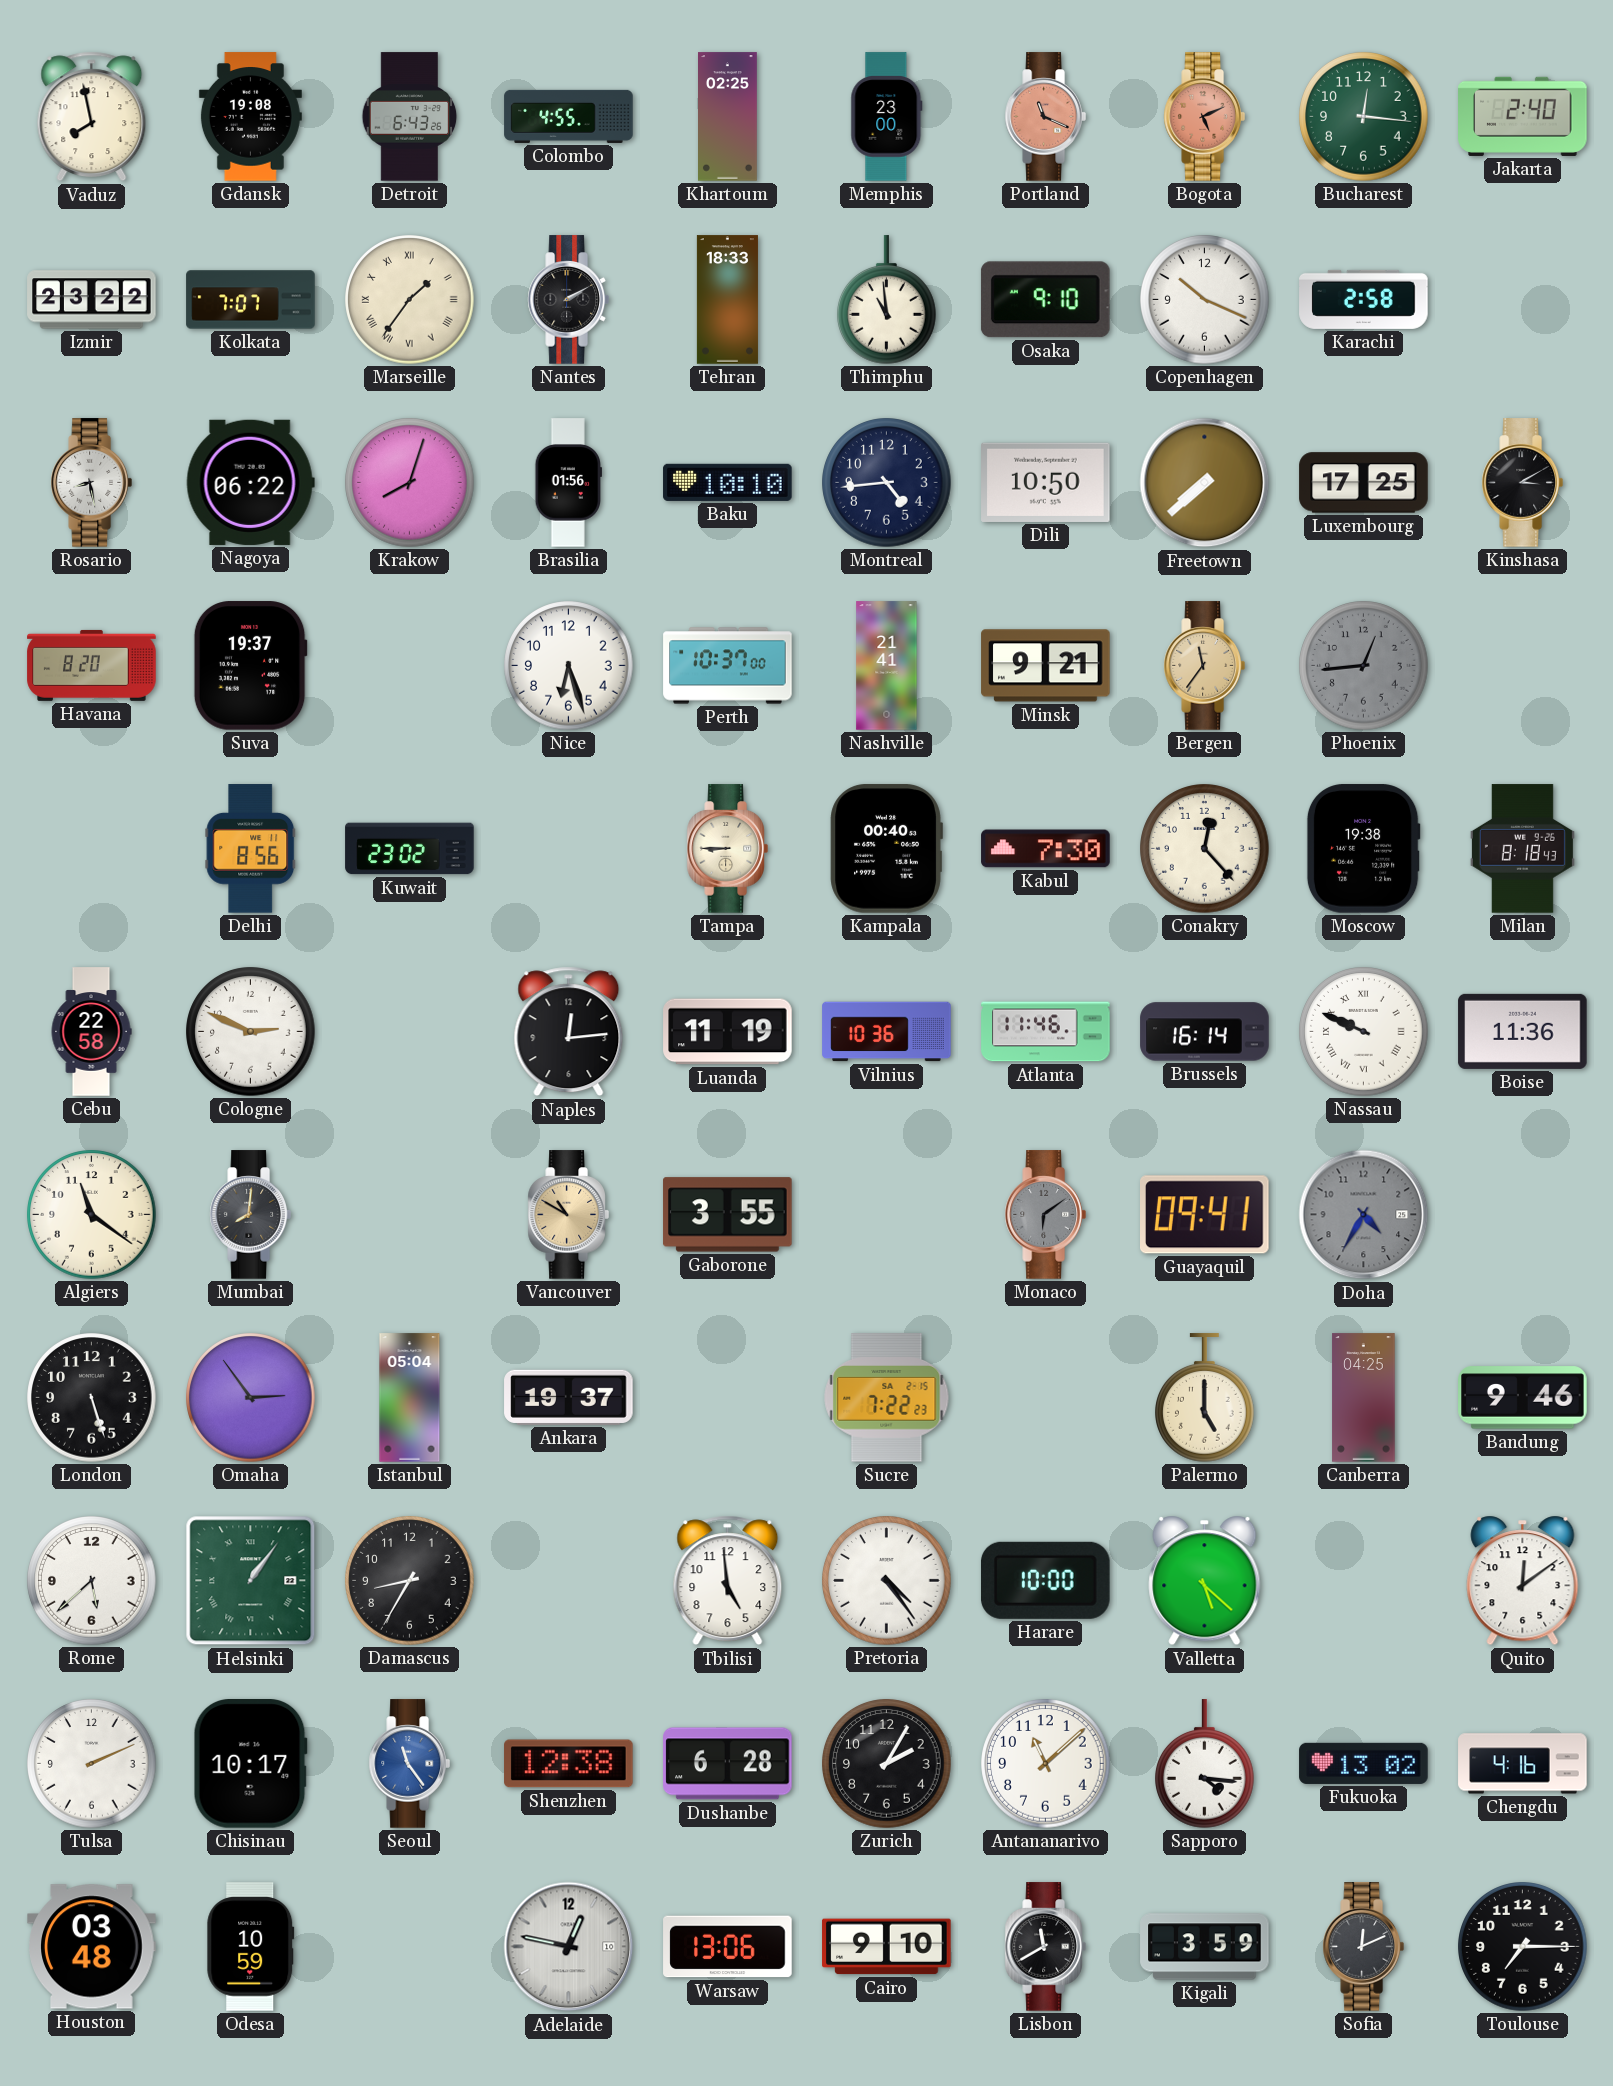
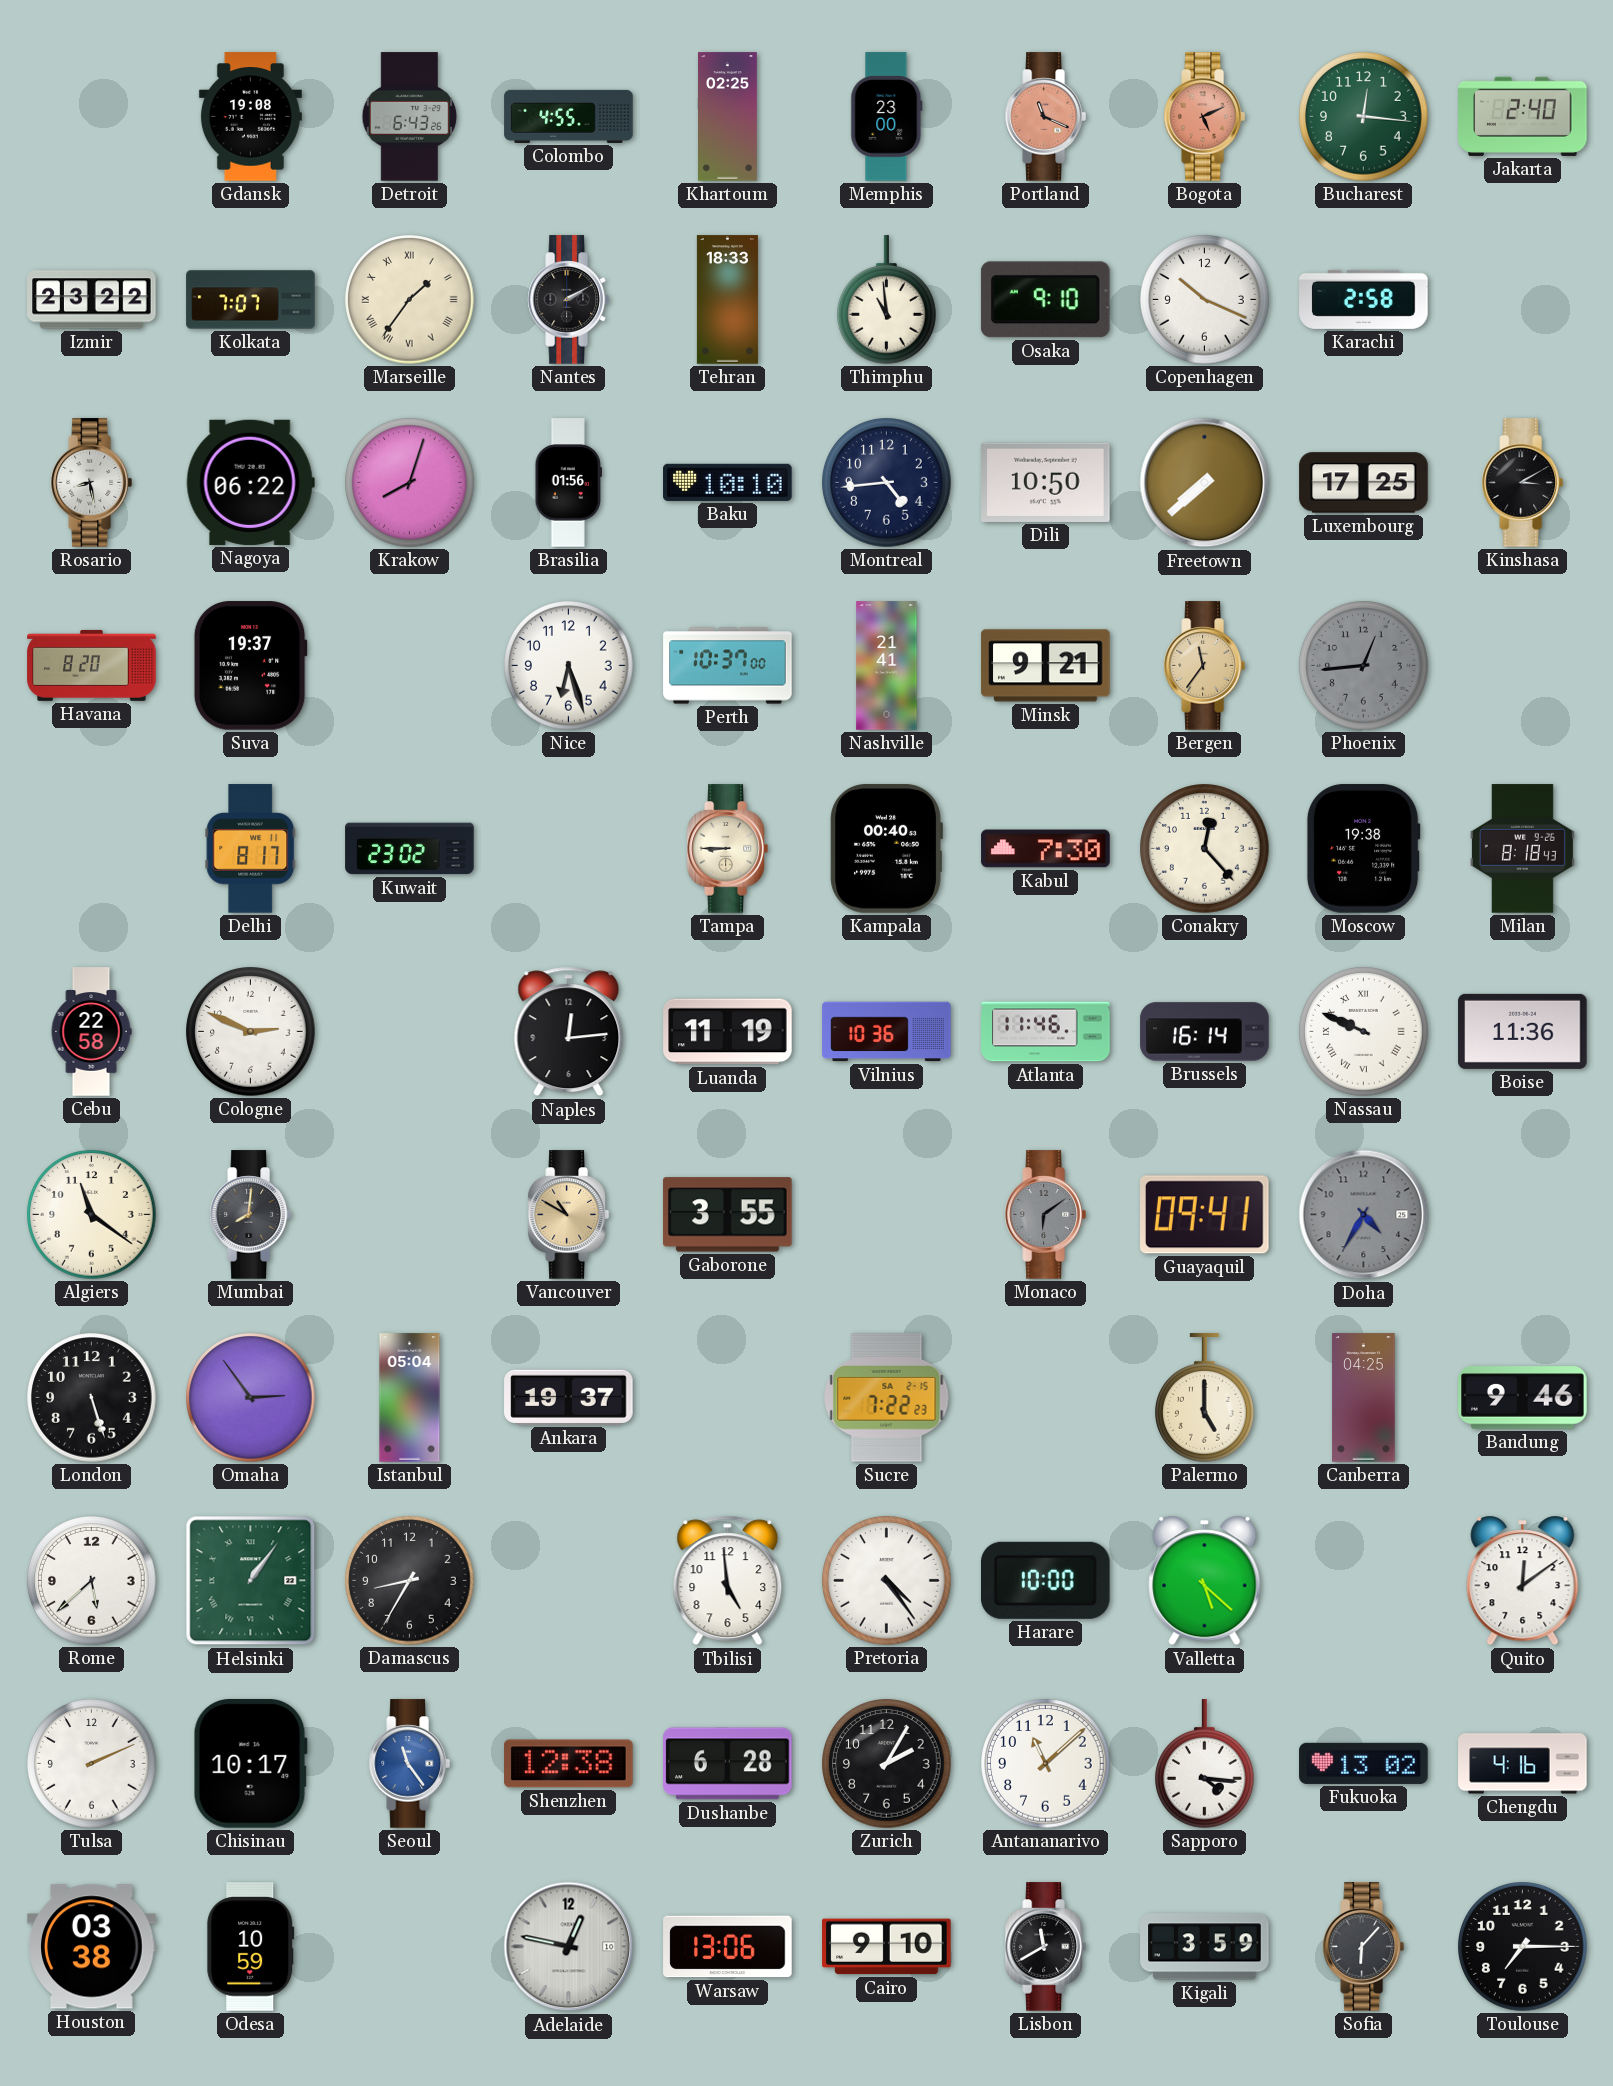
Vaduz: 7:58 -> none
Delhi: 8:56 -> 8:17
Houston: 03:48 -> 03:38
Sofia: 12:11 -> 6:07
